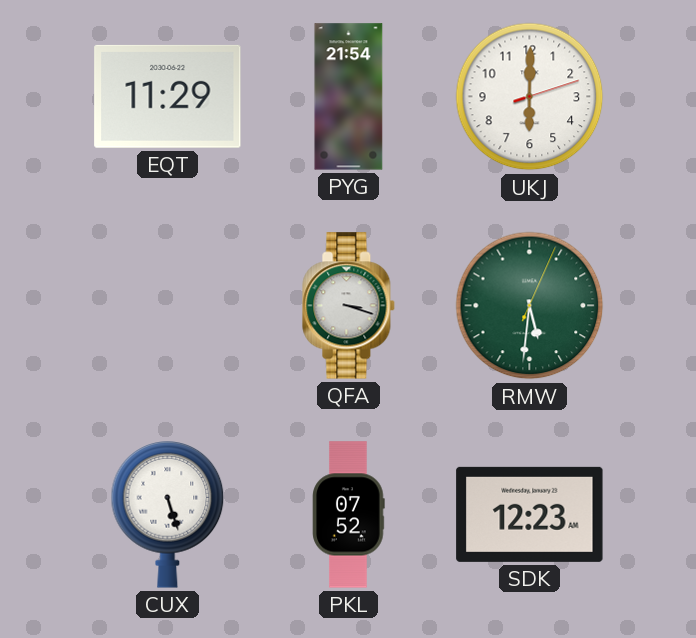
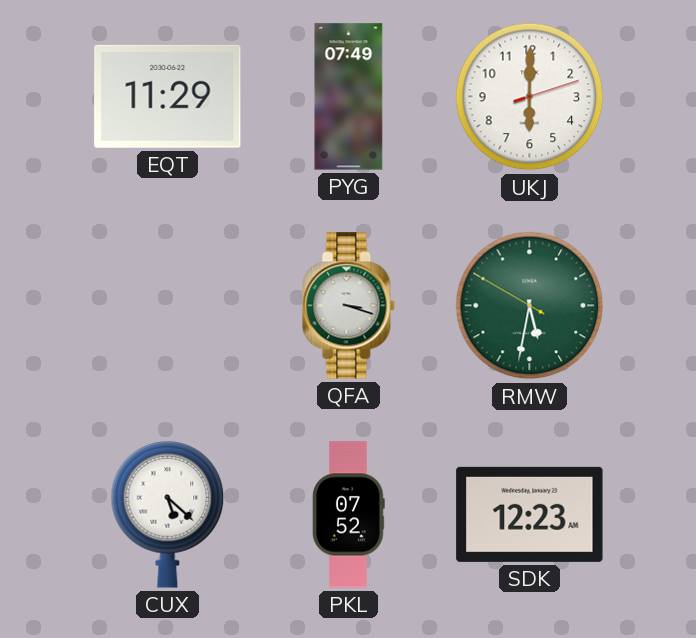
PYG: 21:54 -> 07:49
RMW: 5:31:04 -> 5:31:50
CUX: 5:27 -> 5:22
